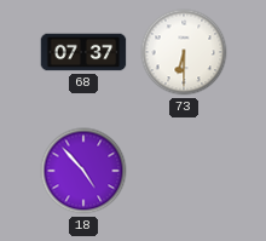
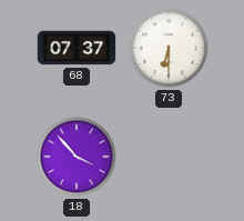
18: 4:53 -> 3:53
